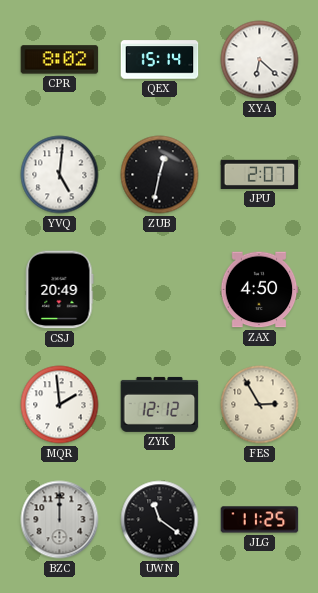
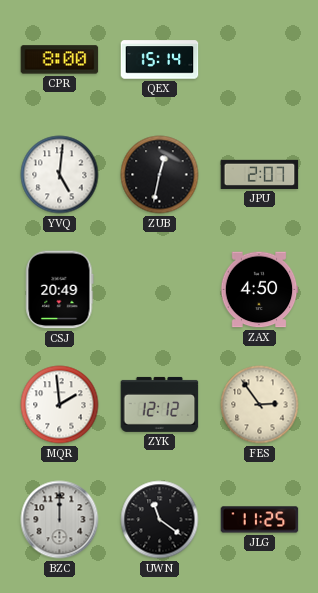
CPR: 8:02 -> 8:00
XYA: 6:22 -> none
FES: 2:55 -> 2:54
